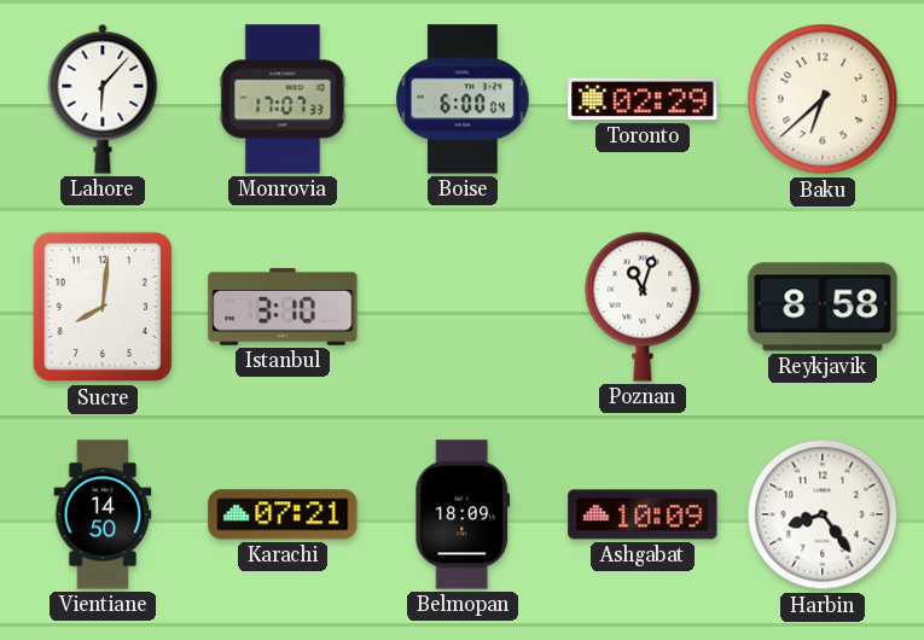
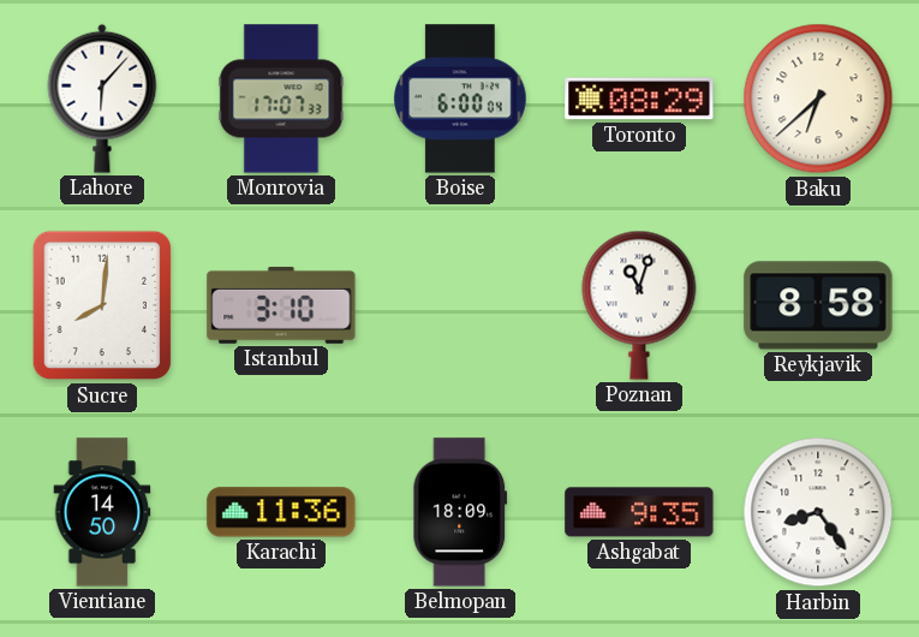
Toronto: 02:29 -> 08:29
Karachi: 07:21 -> 11:36
Ashgabat: 10:09 -> 9:35
